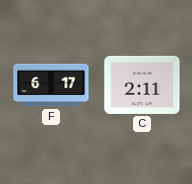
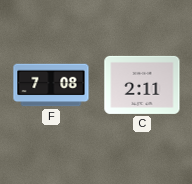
F: 6:17 -> 7:08
